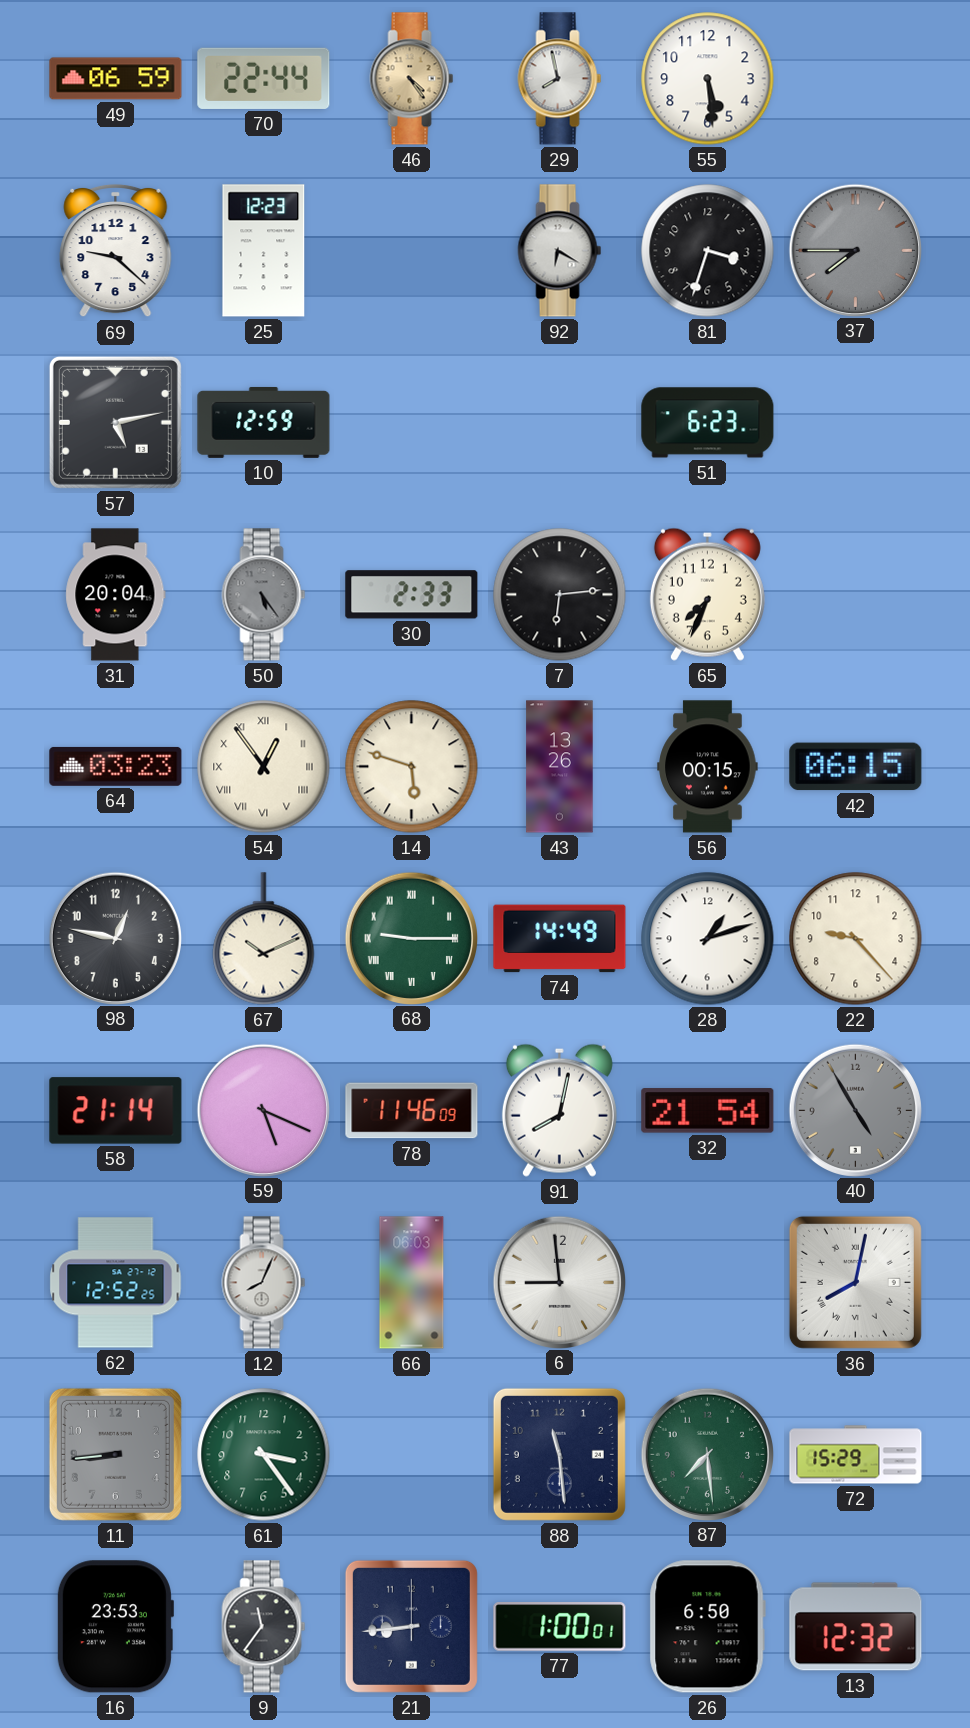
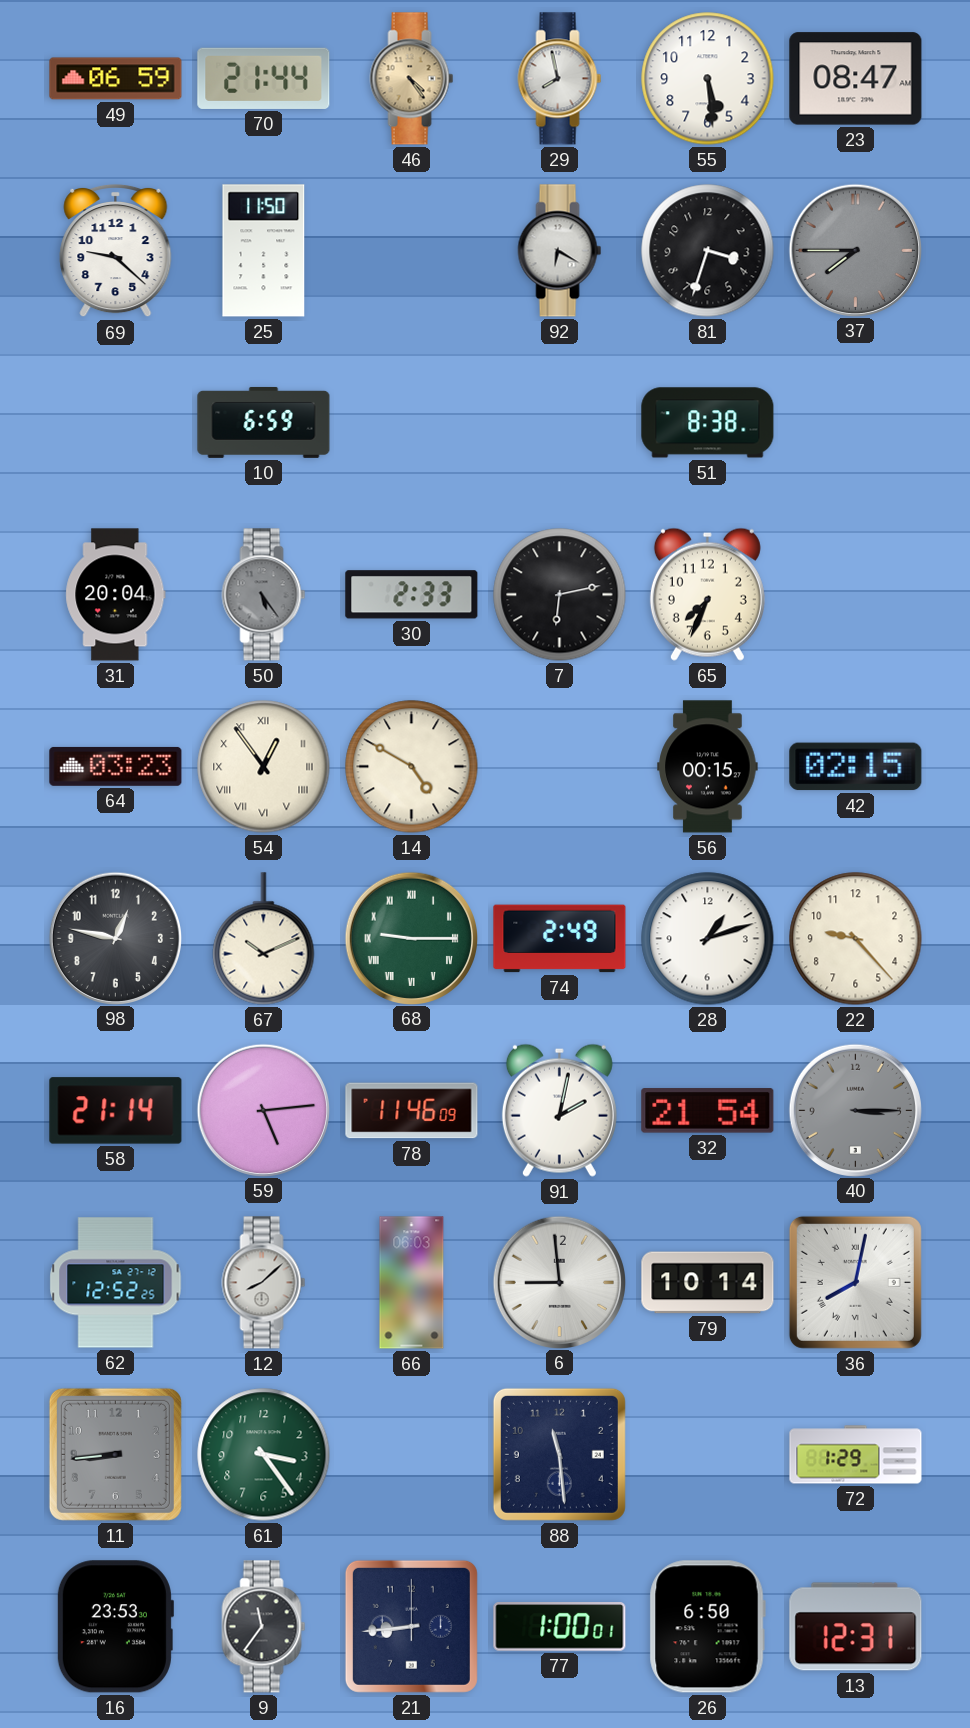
70: 22:44 -> 21:44
23: none -> 08:47
25: 12:23 -> 11:50
57: 5:13 -> none
10: 12:59 -> 6:59
51: 6:23 -> 8:38
7: 6:14 -> 6:13
14: 5:48 -> 4:50
43: 13:26 -> none
42: 06:15 -> 02:15
74: 14:49 -> 2:49
59: 5:19 -> 5:14
91: 8:02 -> 2:02
40: 4:55 -> 3:15
12: 8:04 -> 8:08
79: none -> 10:14
87: 7:29 -> none
72: 15:29 -> 1:29
13: 12:32 -> 12:31
